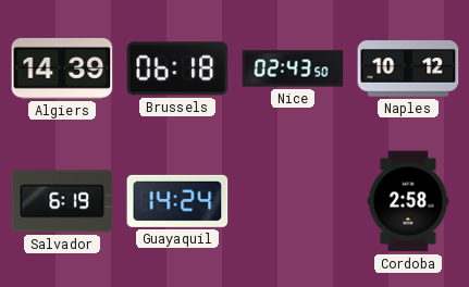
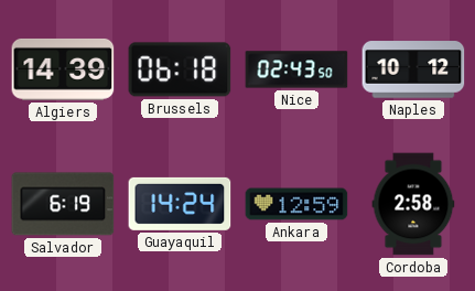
Ankara: none -> 12:59
